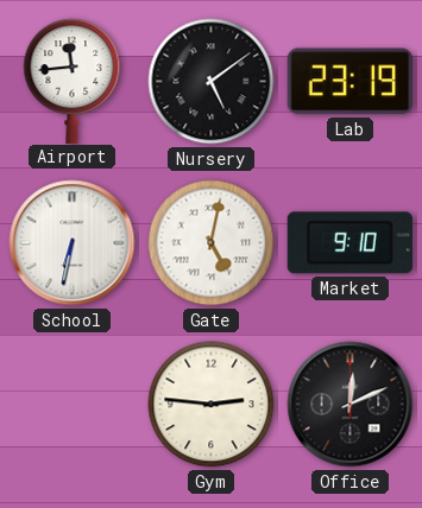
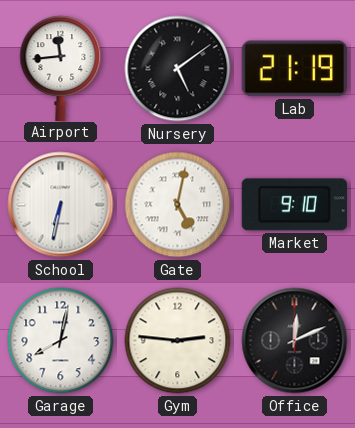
Lab: 23:19 -> 21:19
Garage: none -> 8:02
